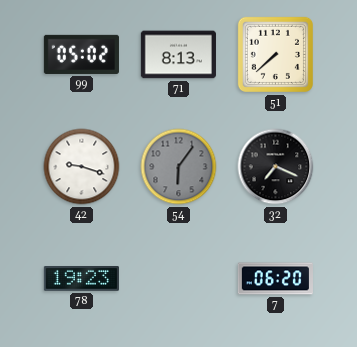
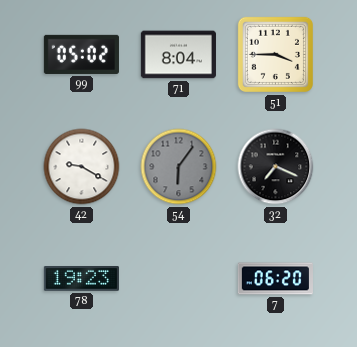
71: 8:13 -> 8:04
51: 7:38 -> 3:45
42: 9:18 -> 9:20
